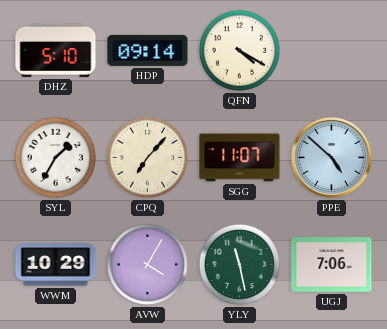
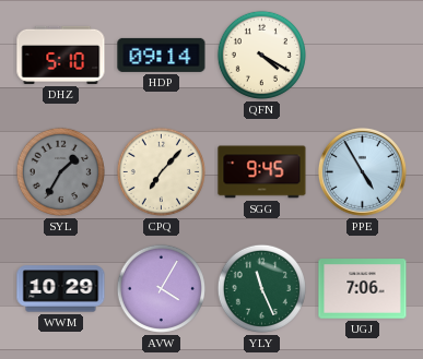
SYL dial: white -> grey
SGG: 11:07 -> 9:45
PPE: 4:52 -> 4:55
YLY: 11:28 -> 11:26
